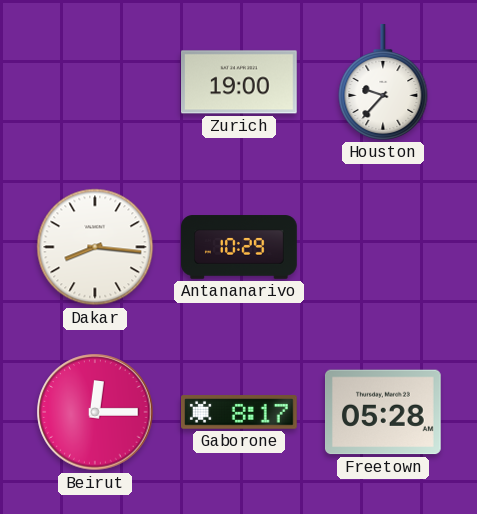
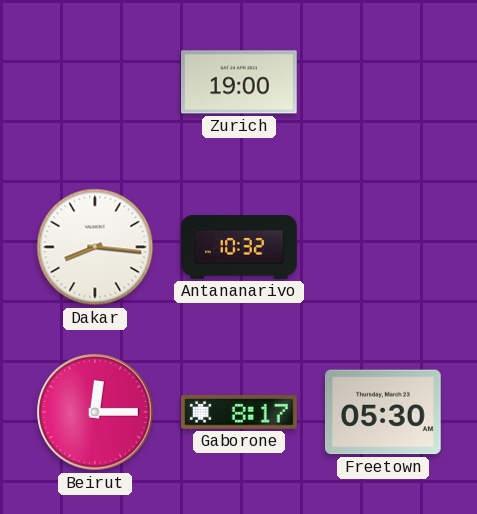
Houston: 9:37 -> none
Antananarivo: 10:29 -> 10:32
Freetown: 05:28 -> 05:30
